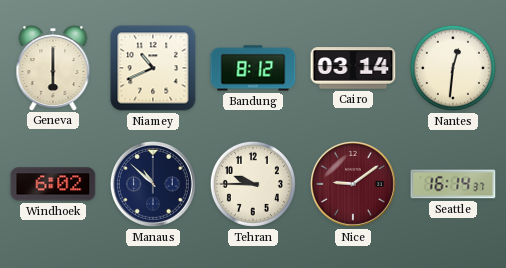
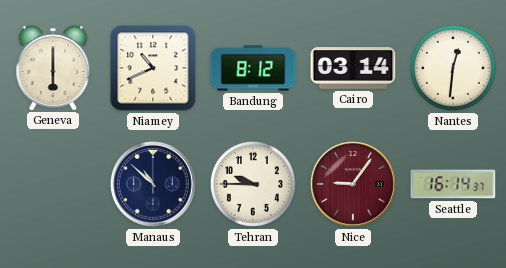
Windhoek: 6:02 -> none
Nice: 9:09 -> 9:06
